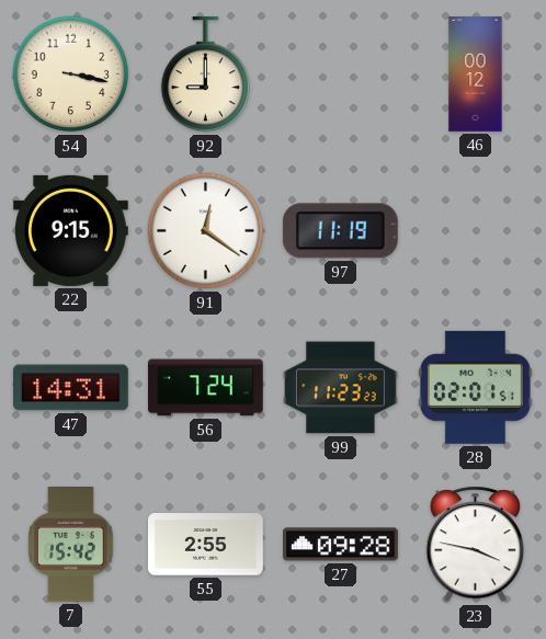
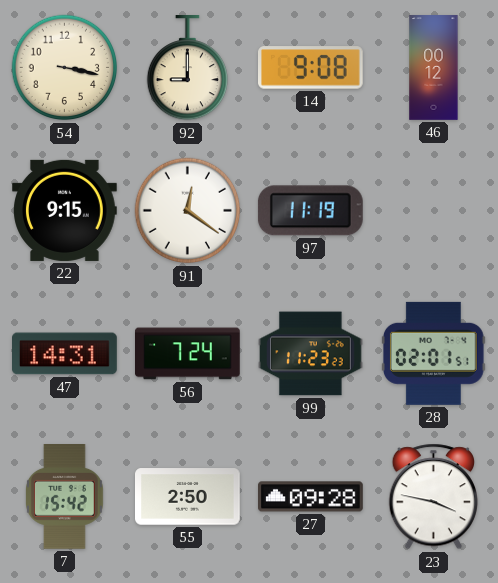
14: none -> 9:08
55: 2:55 -> 2:50
